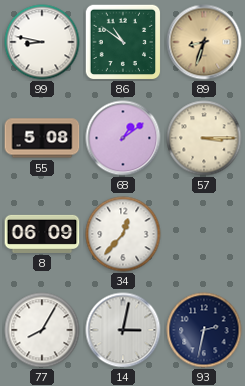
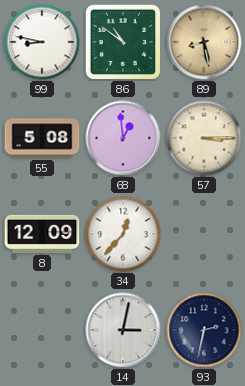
89: 8:33 -> 8:28
68: 1:09 -> 12:59
8: 06:09 -> 12:09
77: 8:05 -> none
